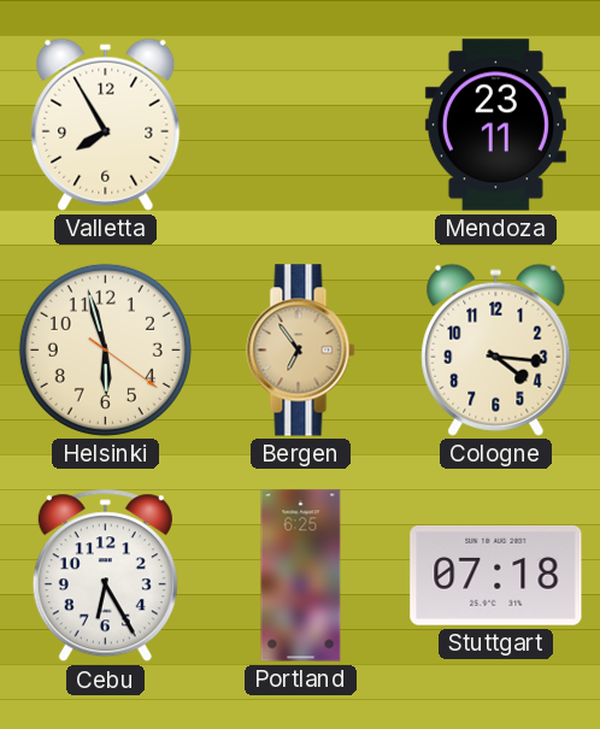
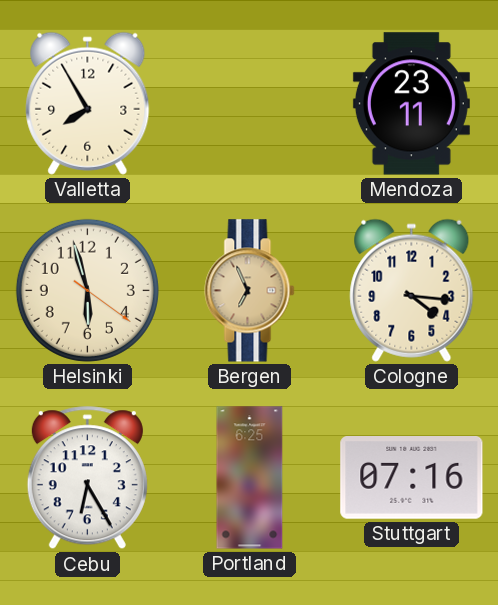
Bergen: 6:54 -> 6:56
Stuttgart: 07:18 -> 07:16
